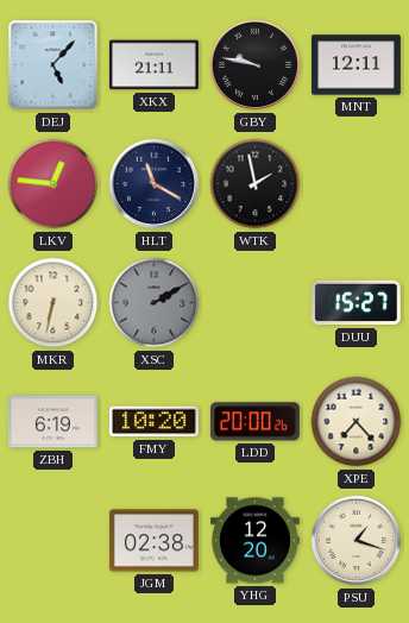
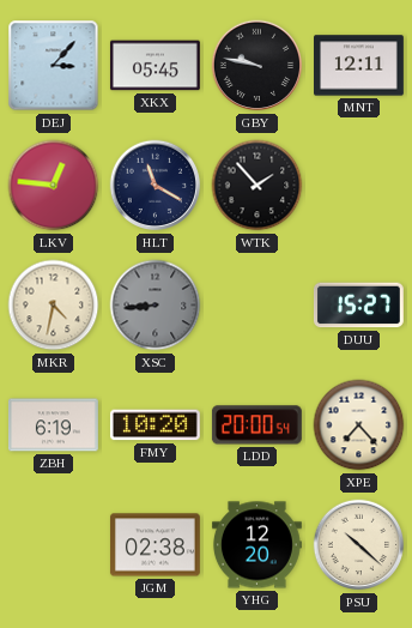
DEJ: 5:07 -> 3:07
XKX: 21:11 -> 05:45
WTK: 1:58 -> 1:53
MKR: 6:32 -> 4:32
XSC: 2:10 -> 8:44
LDD: 20:00:26 -> 20:00:54
PSU: 1:18 -> 10:22
